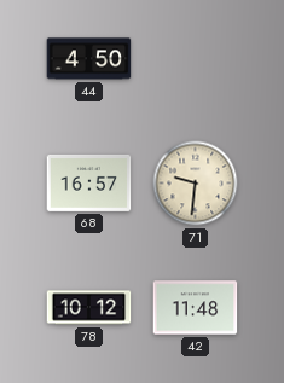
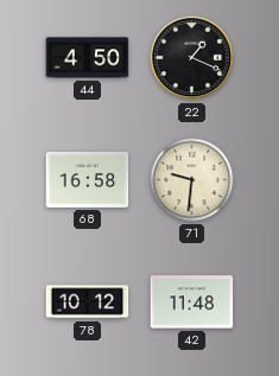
22: none -> 1:19
68: 16:57 -> 16:58
